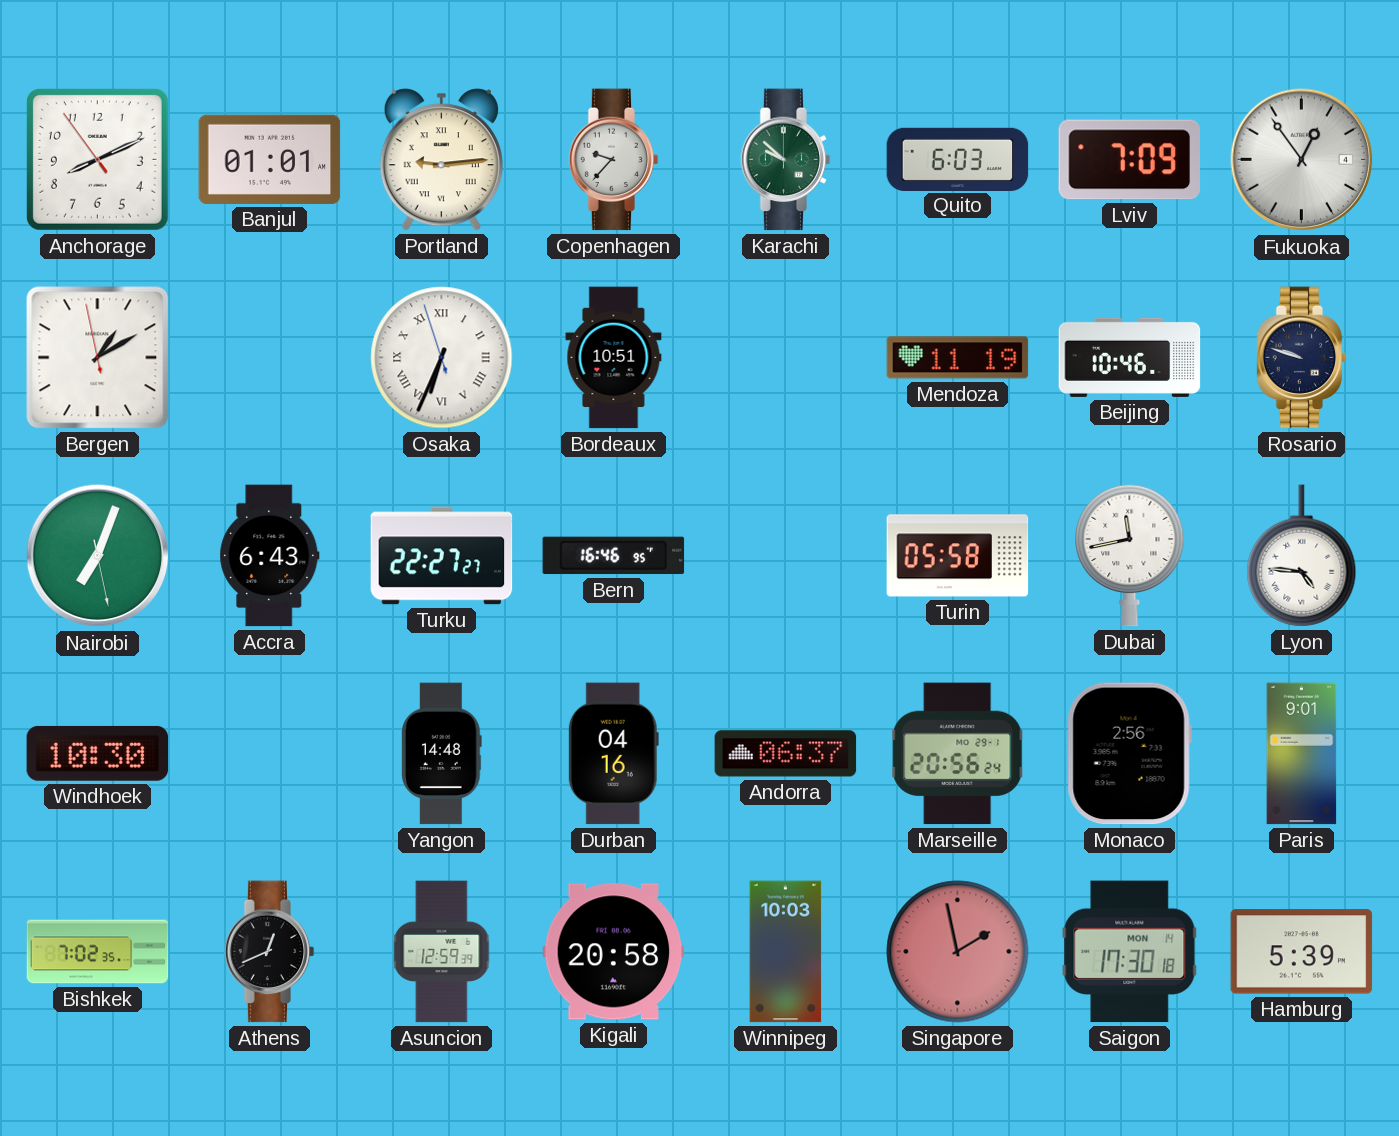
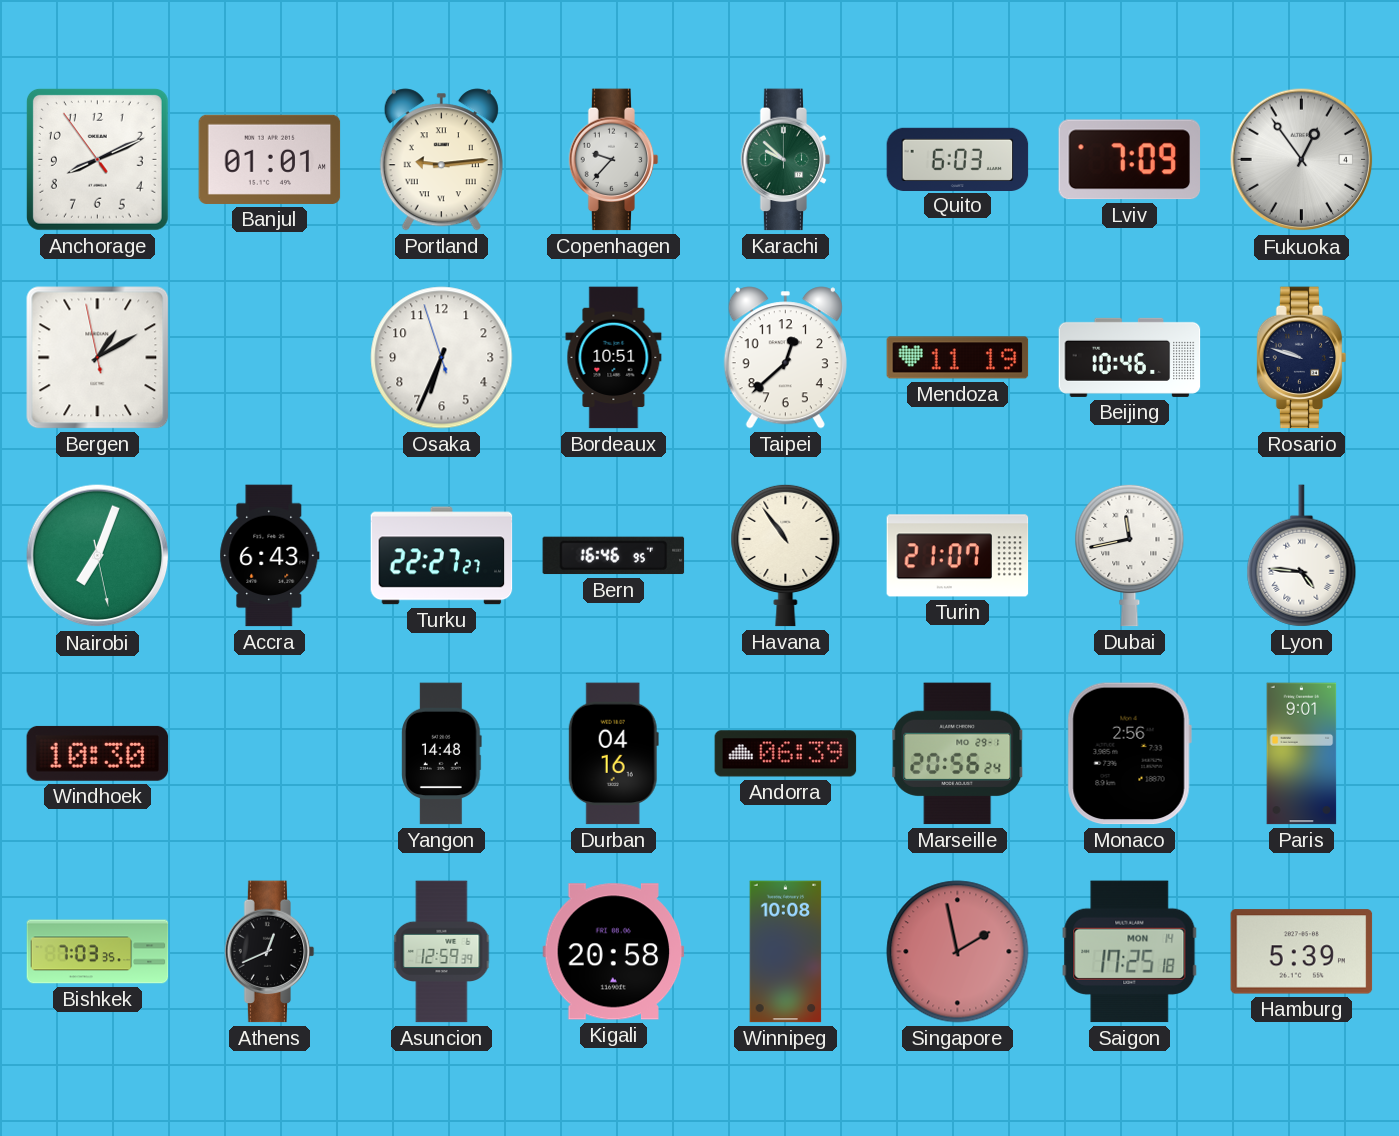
Osaka numerals: Roman -> Arabic
Taipei: none -> 12:38
Havana: none -> 10:54
Turin: 05:58 -> 21:07
Andorra: 06:37 -> 06:39
Bishkek: 7:02 -> 7:03
Winnipeg: 10:03 -> 10:08
Saigon: 17:30 -> 17:25
